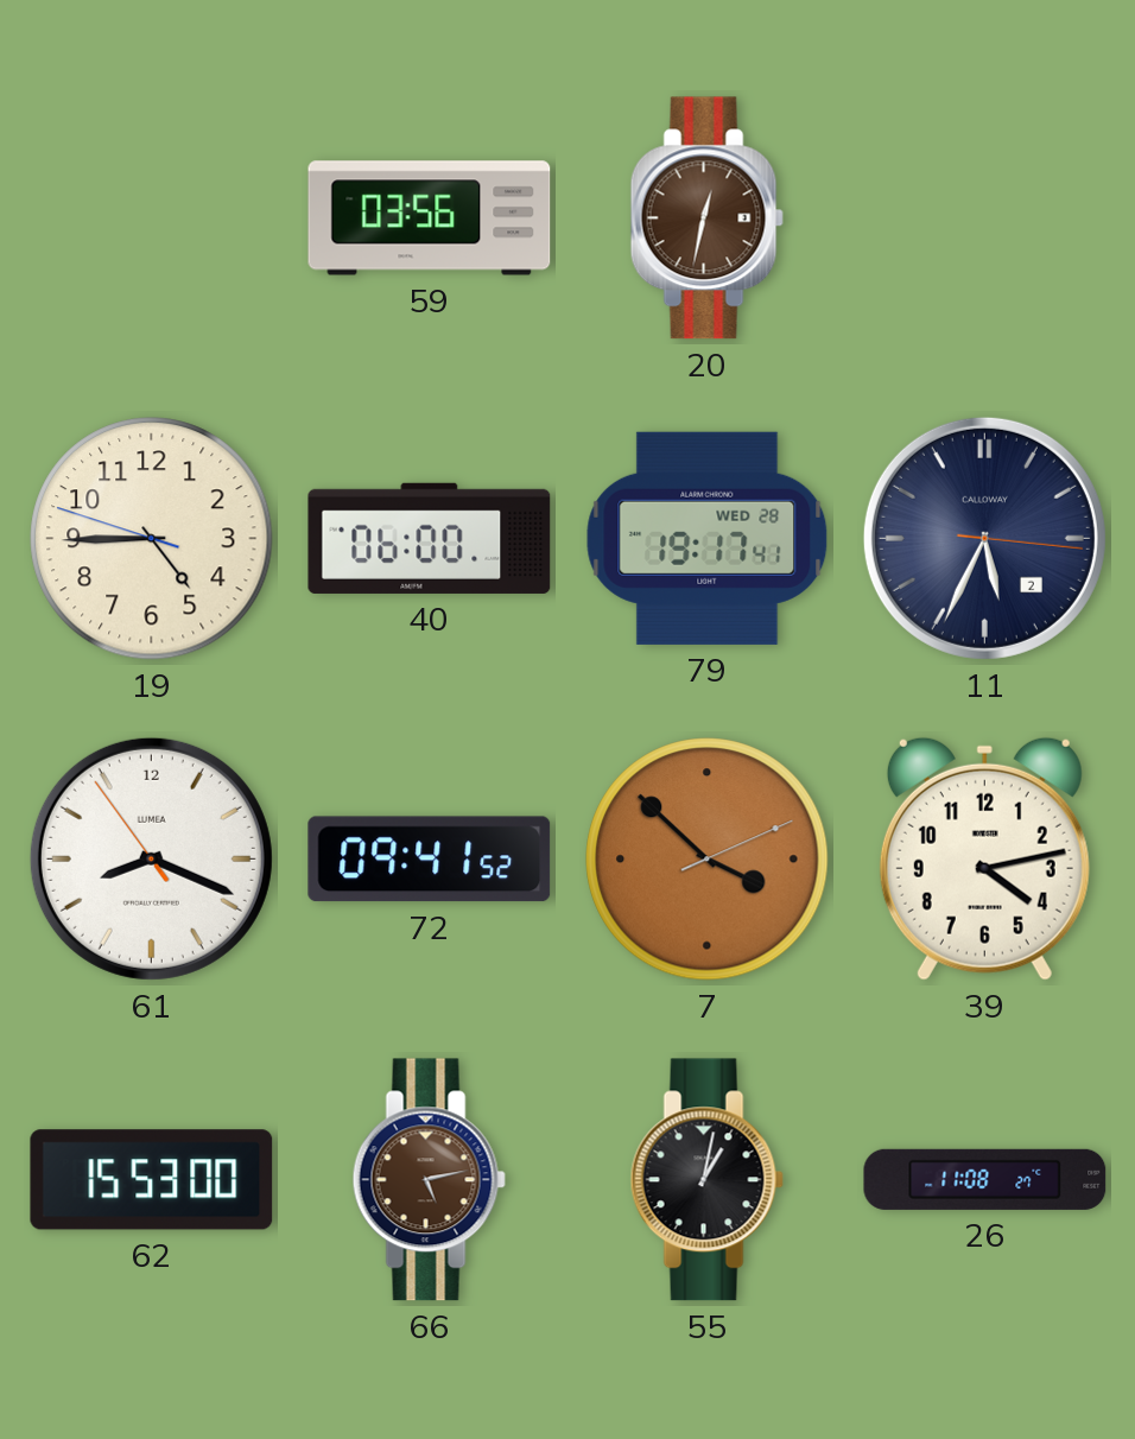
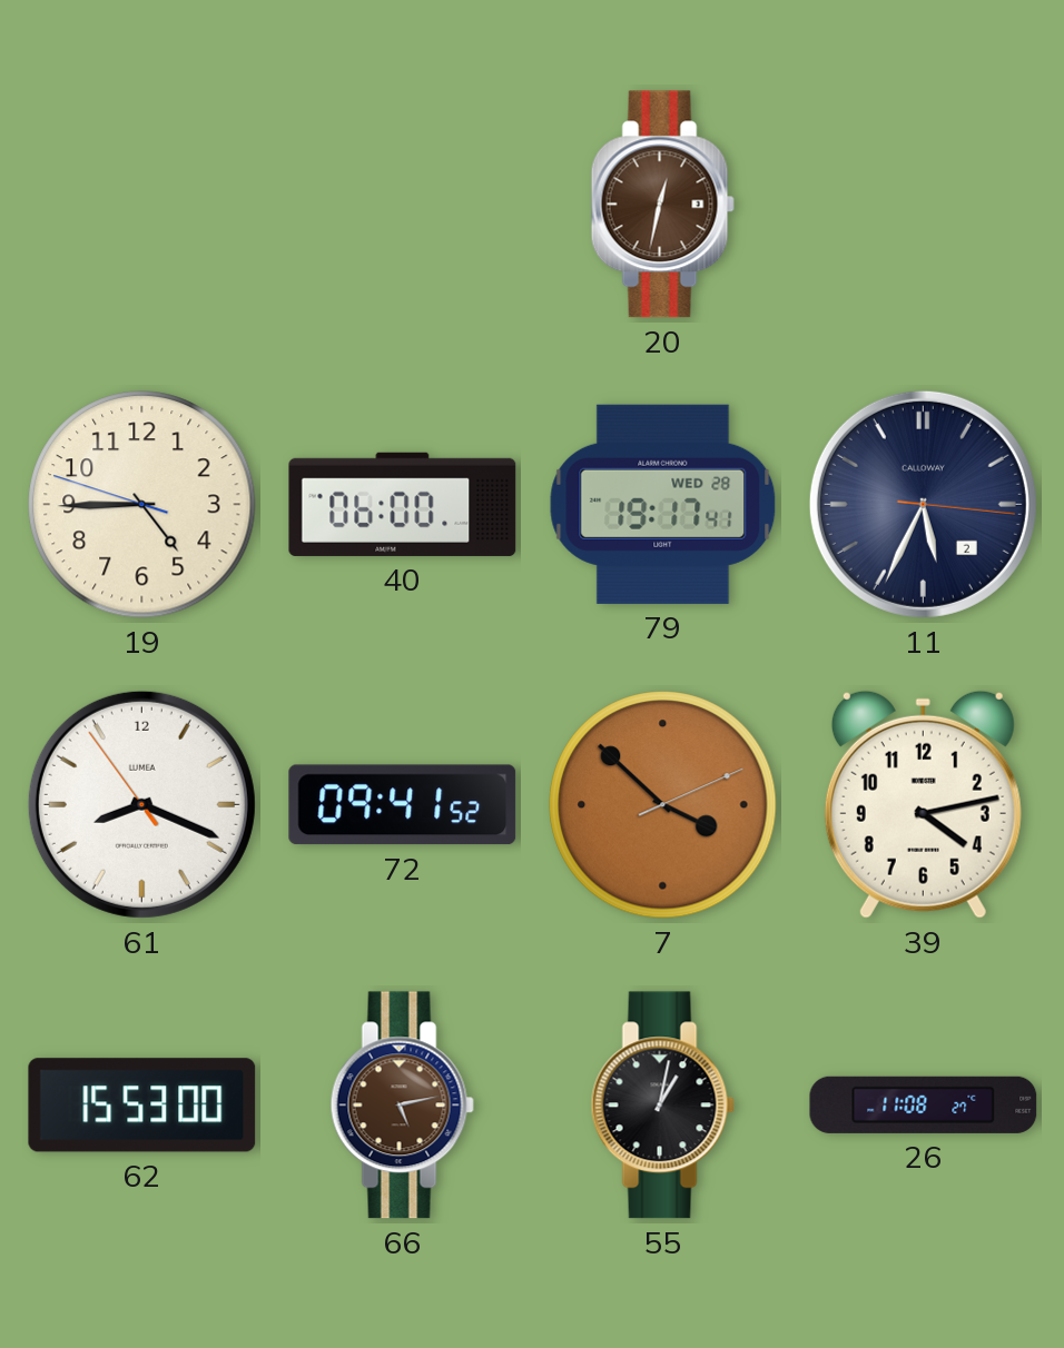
59: 03:56 -> none
